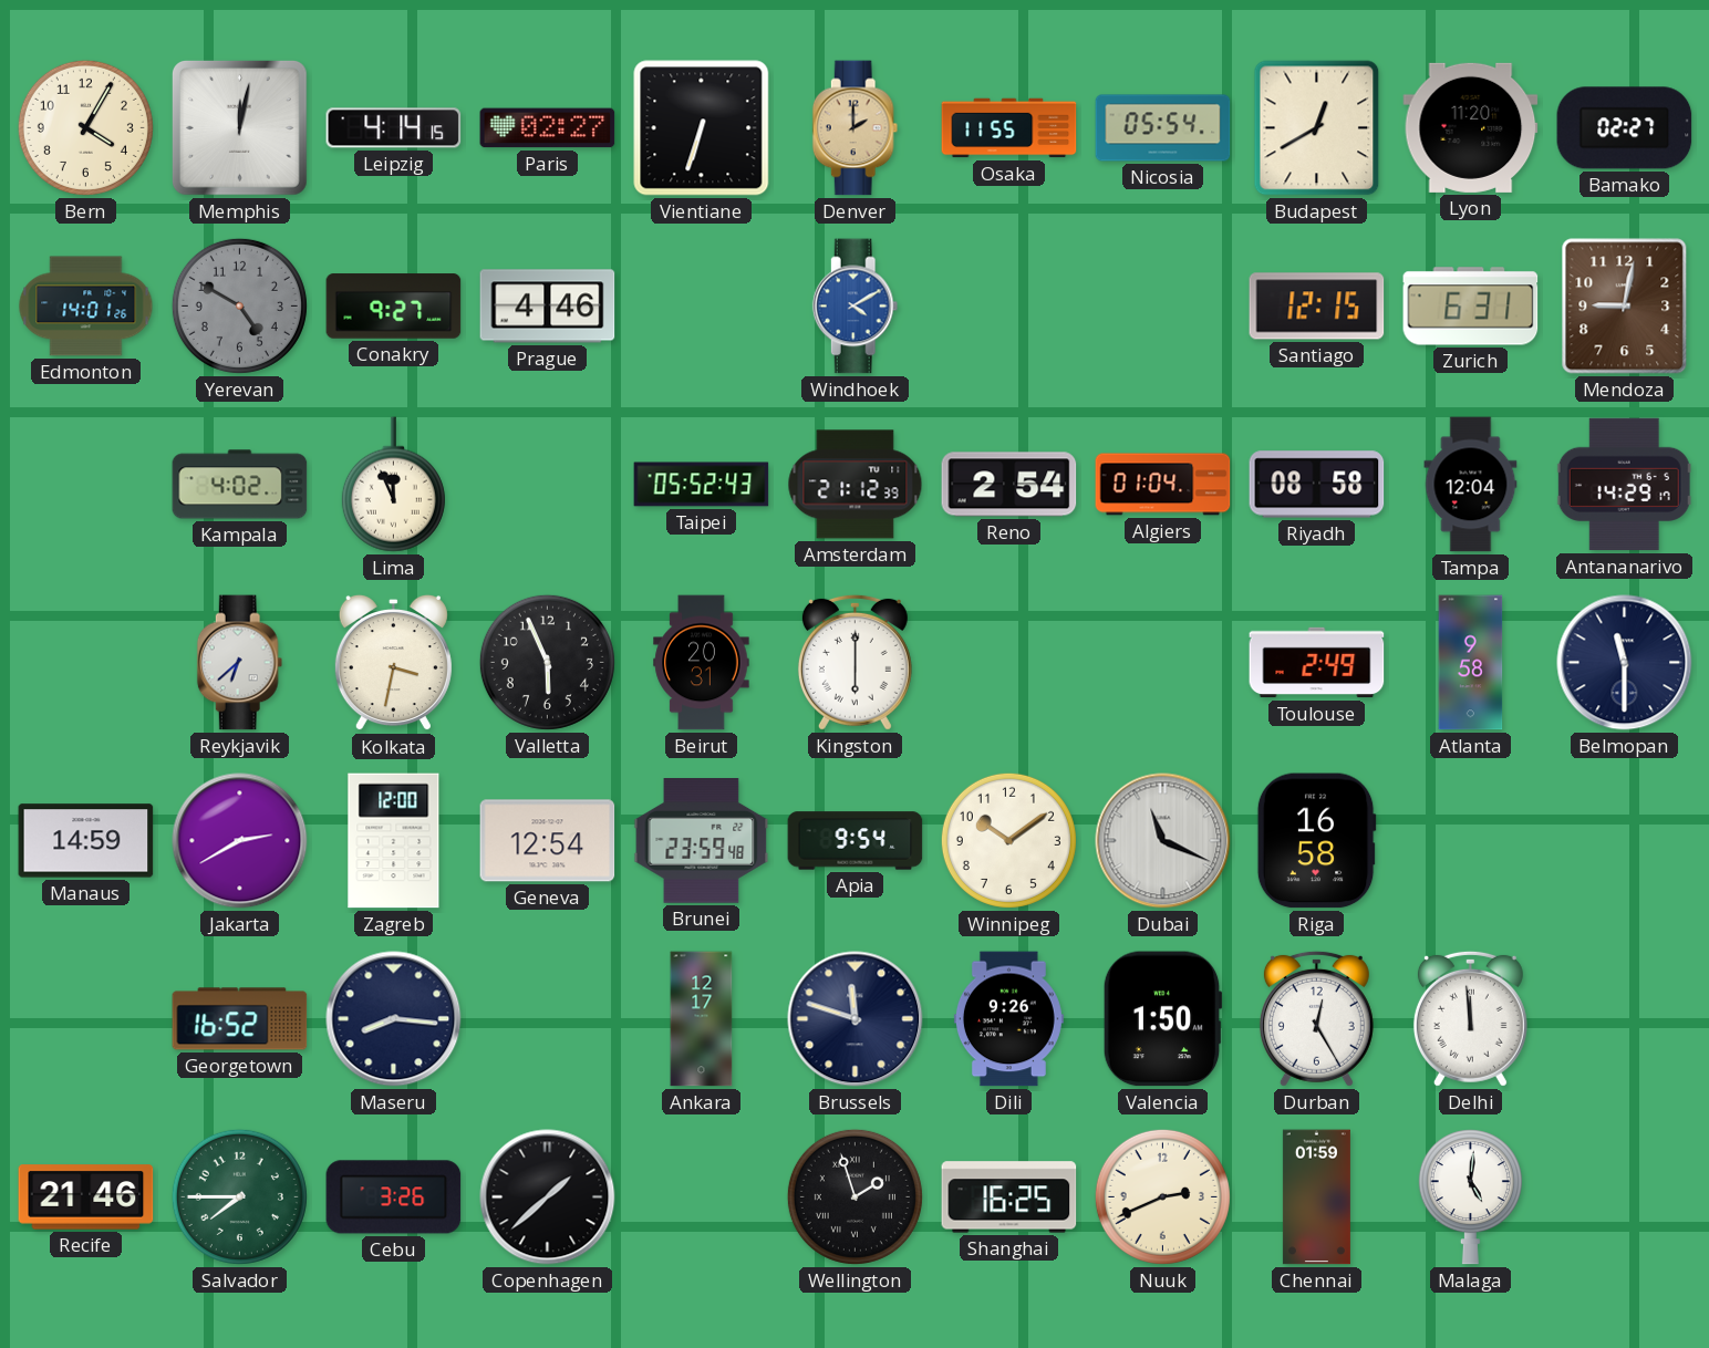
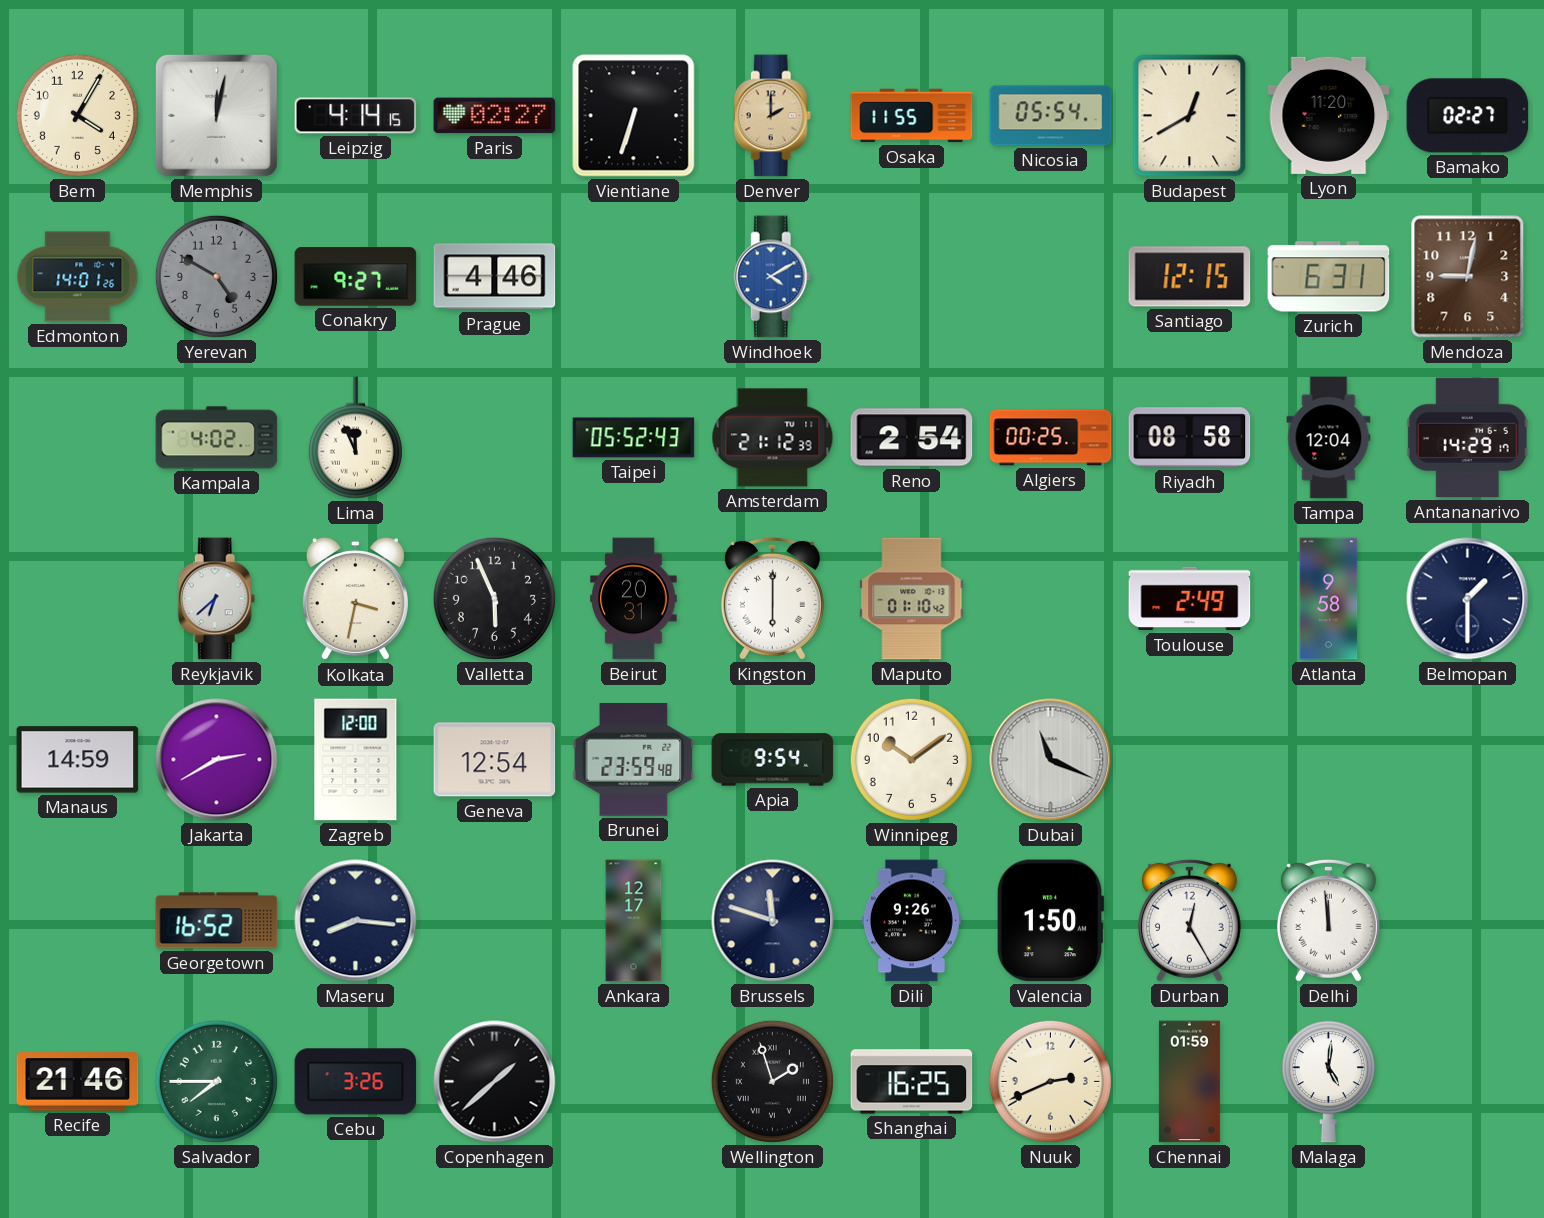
Algiers: 01:04 -> 00:25
Maputo: none -> 01:10
Belmopan: 11:30 -> 1:30
Riga: 16:58 -> none
